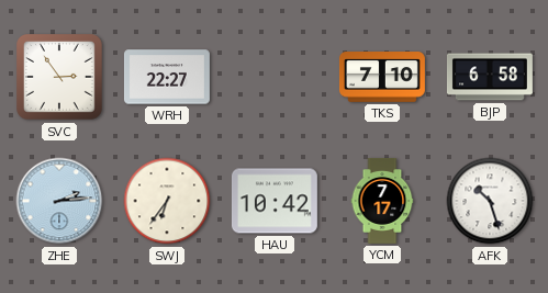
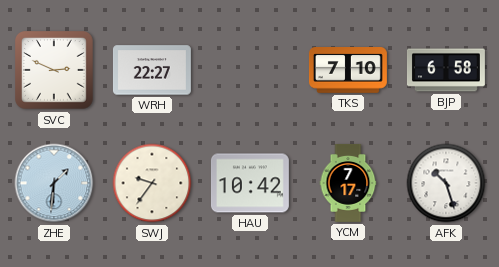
SVC: 2:54 -> 2:49
ZHE: 2:14 -> 1:31
SWJ: 6:36 -> 9:36
